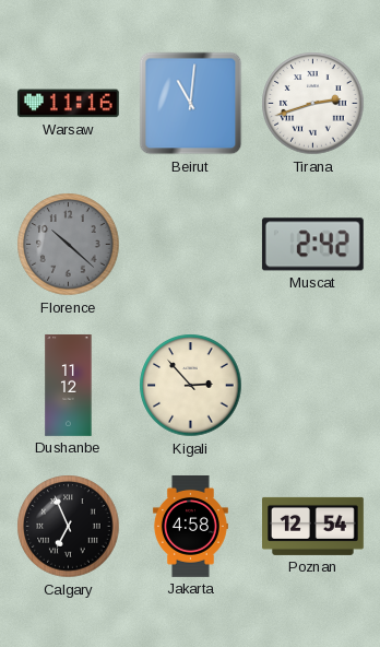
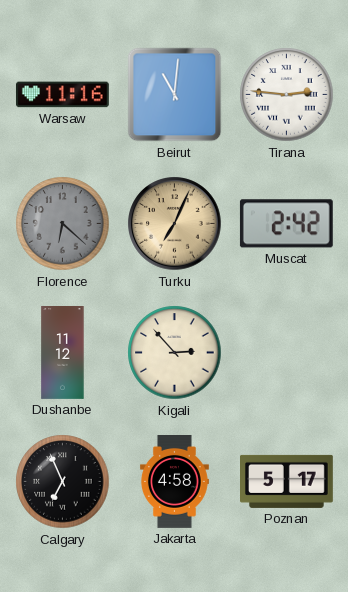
Tirana: 2:42 -> 2:46
Florence: 10:22 -> 6:22
Turku: none -> 7:04
Poznan: 12:54 -> 5:17
